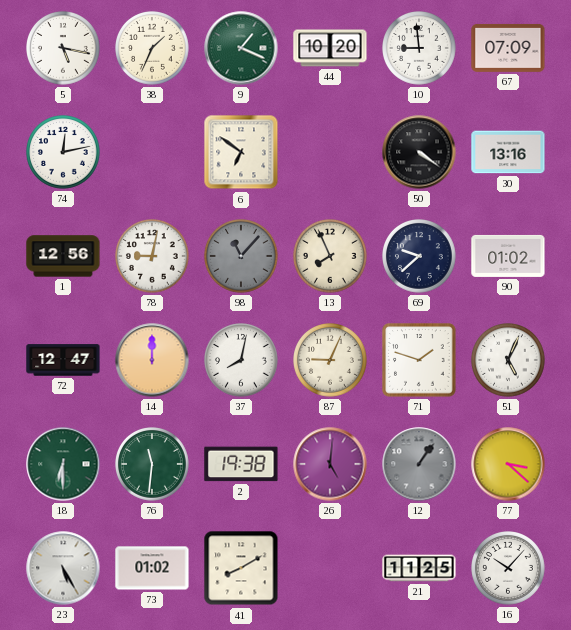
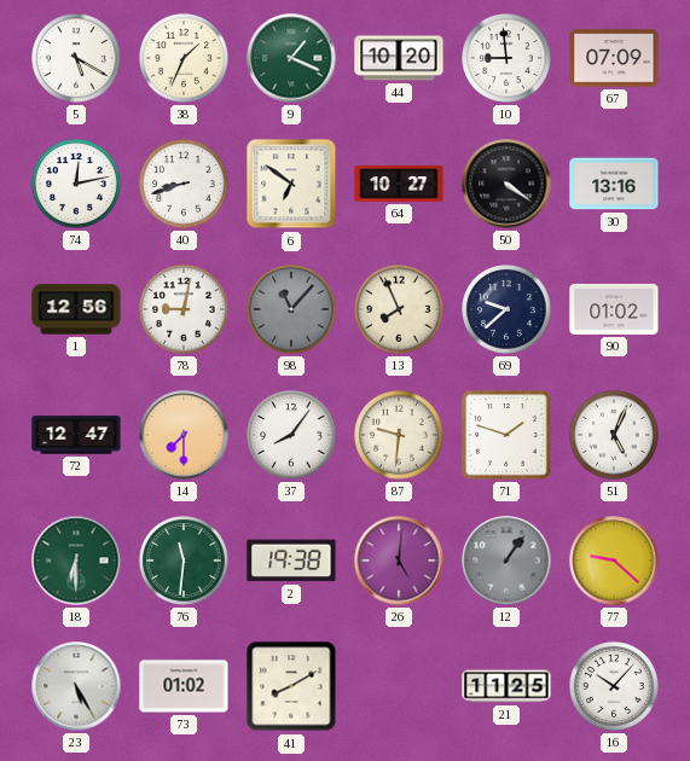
5: 5:17 -> 5:20
40: none -> 8:42
64: none -> 10:27
14: 12:00 -> 7:30
37: 8:02 -> 8:06
87: 9:04 -> 9:31
77: 3:22 -> 9:22
